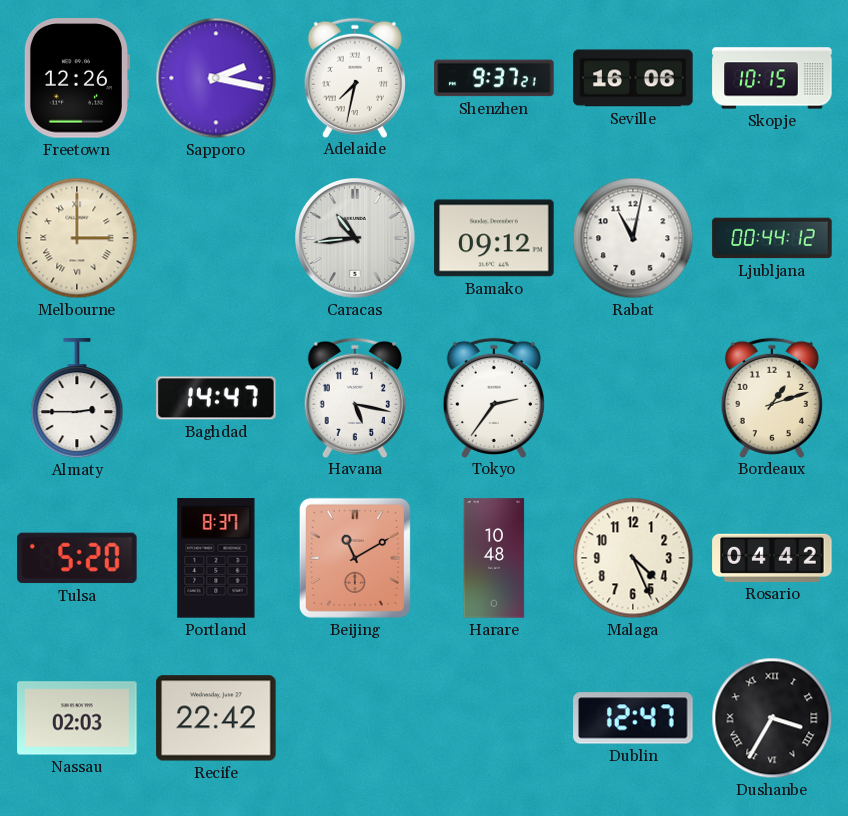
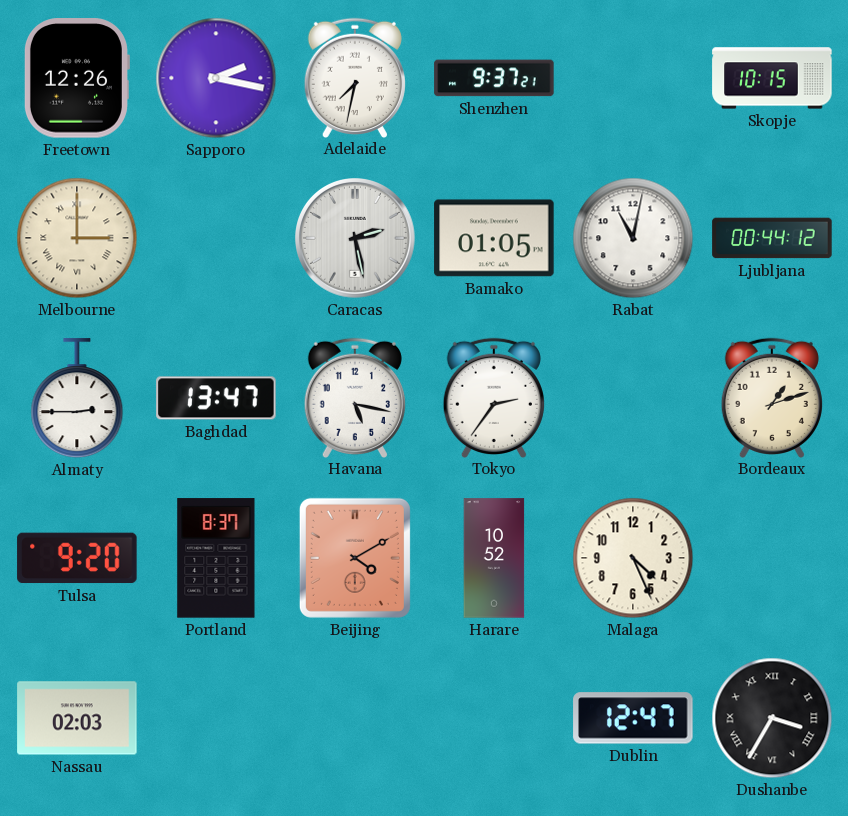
Seville: 16:06 -> none
Caracas: 10:44 -> 2:28
Bamako: 09:12 -> 01:05
Baghdad: 14:47 -> 13:47
Tulsa: 5:20 -> 9:20
Beijing: 11:10 -> 4:10
Harare: 10:48 -> 10:52
Rosario: 04:42 -> none
Recife: 22:42 -> none
